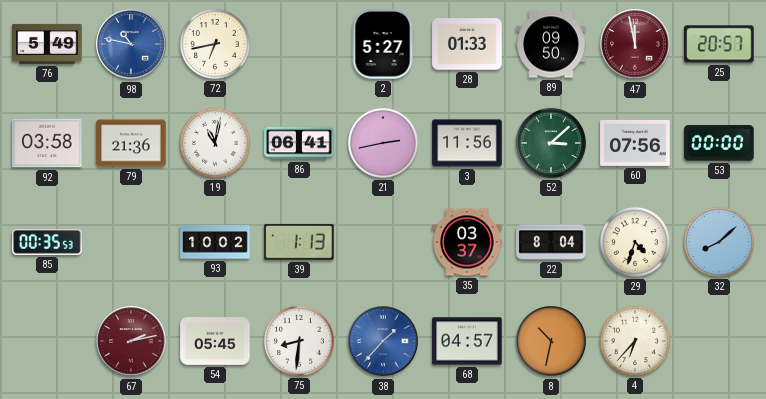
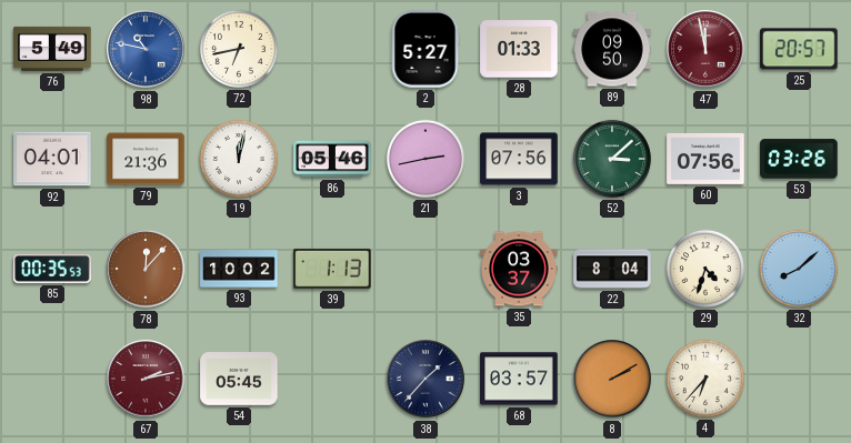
92: 03:58 -> 04:01
19: 11:02 -> 12:02
86: 06:41 -> 05:46
3: 11:56 -> 07:56
53: 00:00 -> 03:26
78: none -> 12:07
75: 8:31 -> none
38 dial: blue -> navy
68: 04:57 -> 03:57
8: 10:32 -> 2:10
